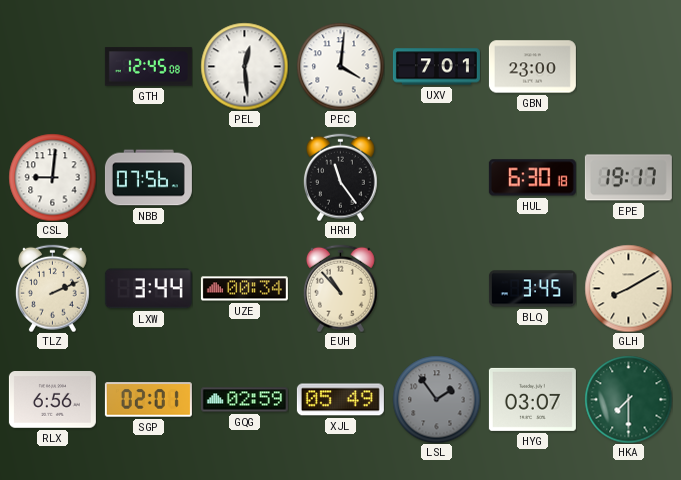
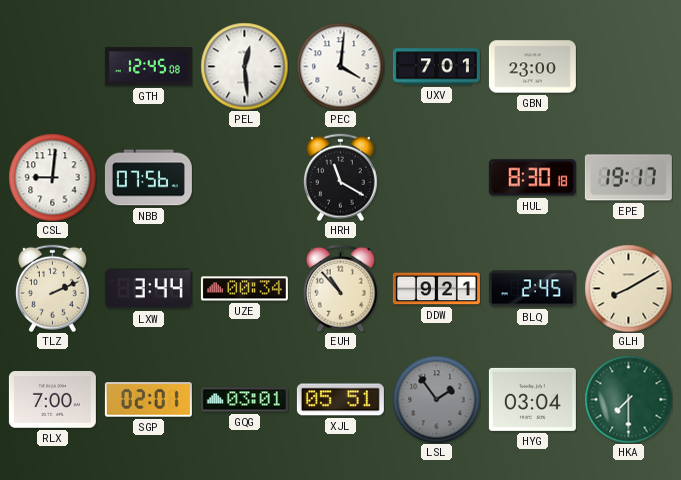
HRH: 11:24 -> 11:20
HUL: 6:30 -> 8:30
DDW: none -> 9:21
BLQ: 3:45 -> 2:45
RLX: 6:56 -> 7:00
GQG: 02:59 -> 03:01
XJL: 05:49 -> 05:51
HYG: 03:07 -> 03:04
